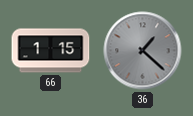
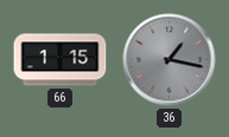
36: 1:22 -> 1:17
